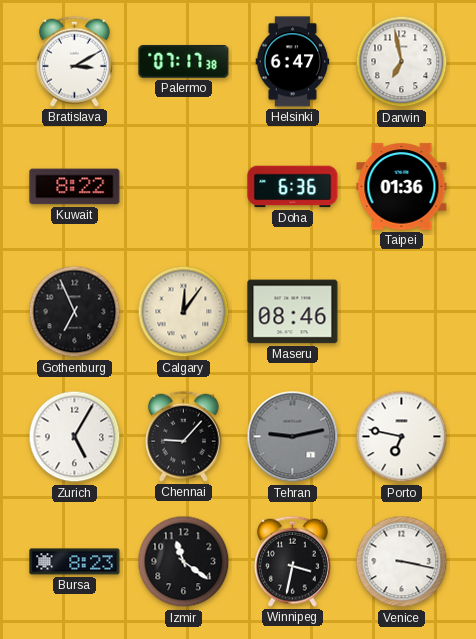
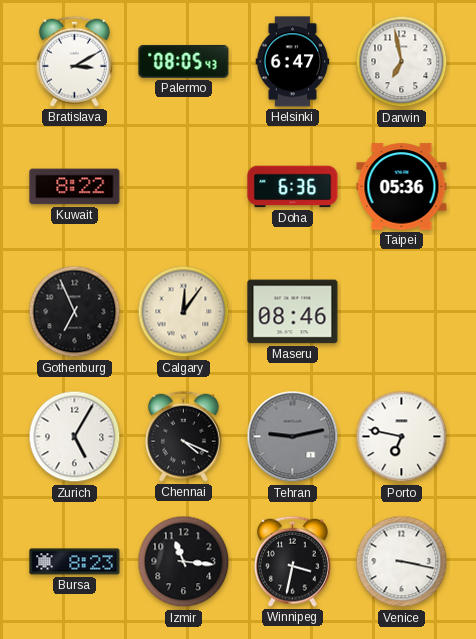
Palermo: 07:17 -> 08:05
Taipei: 01:36 -> 05:36
Chennai: 9:07 -> 4:19
Izmir: 11:21 -> 11:16
